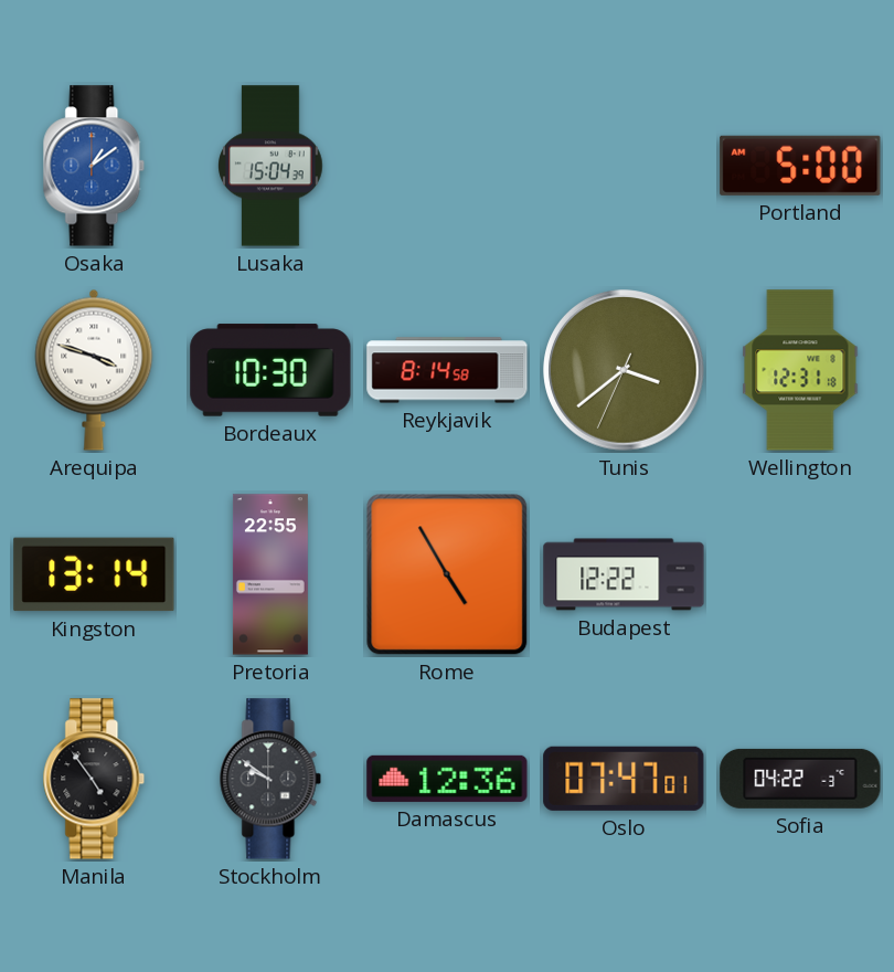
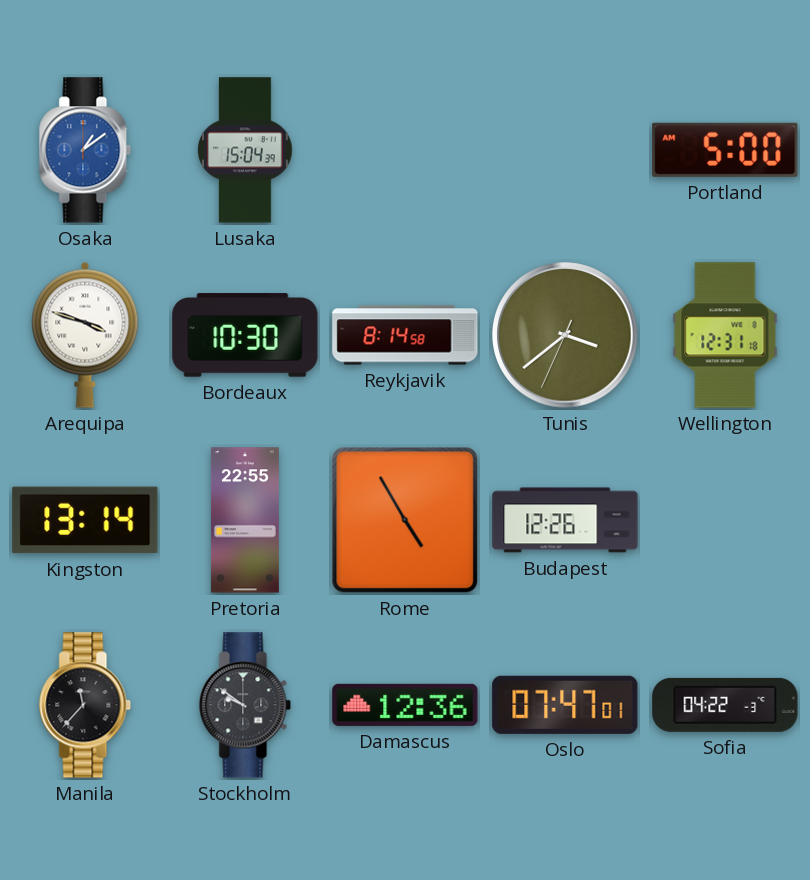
Budapest: 12:22 -> 12:26
Manila: 4:54 -> 11:37
